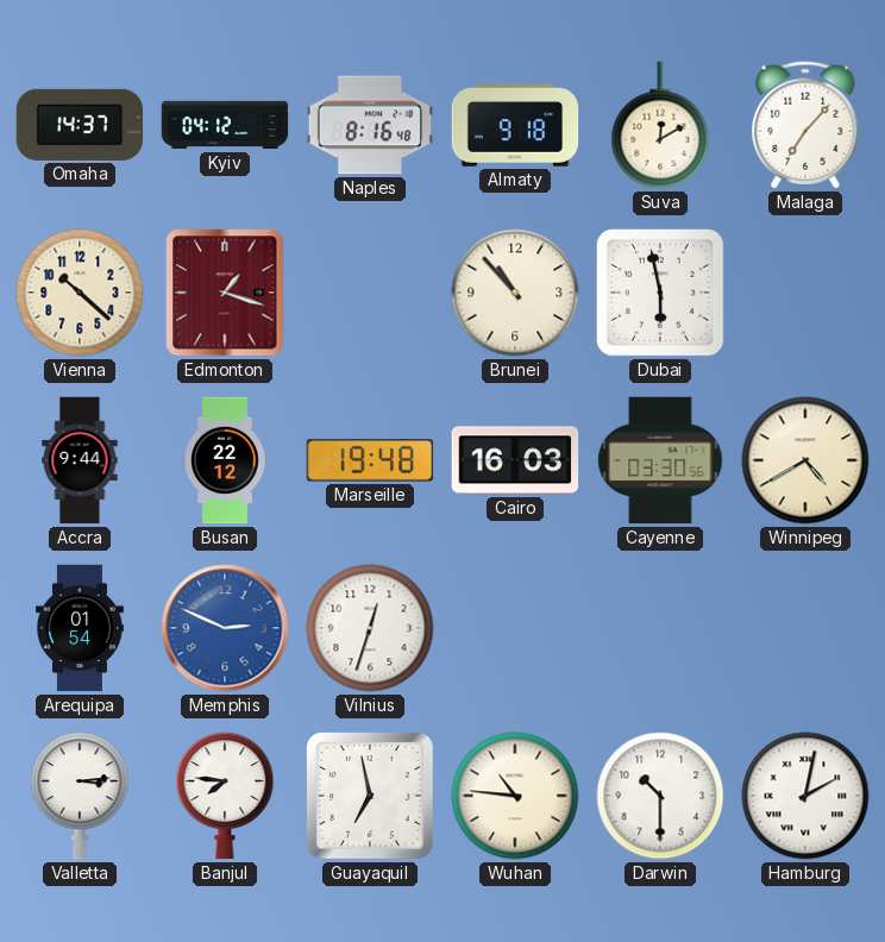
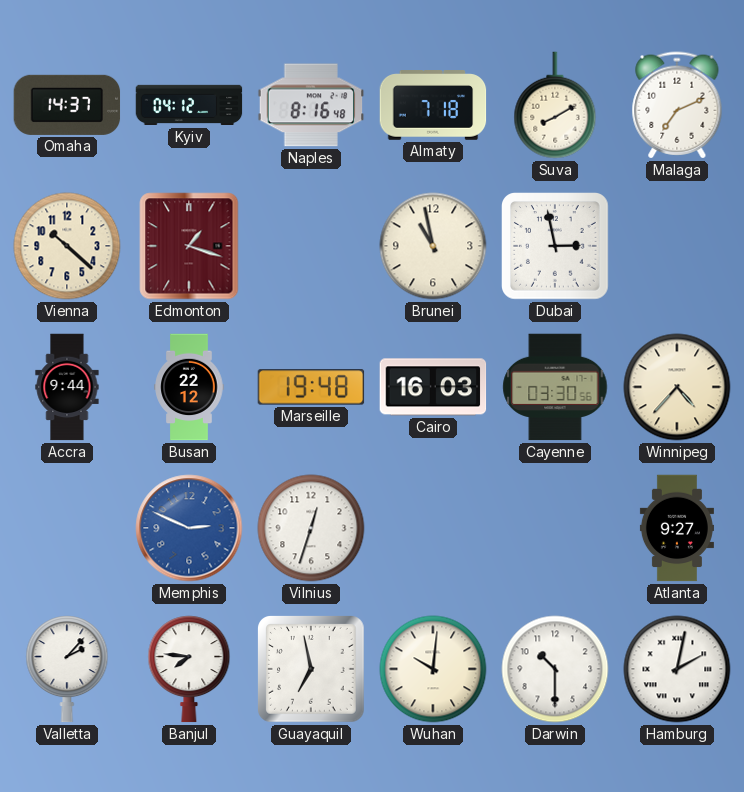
Almaty: 9:18 -> 7:18
Suva: 12:10 -> 8:10
Malaga: 7:07 -> 7:11
Brunei: 10:53 -> 10:58
Dubai: 5:58 -> 2:58
Winnipeg: 4:40 -> 4:37
Arequipa: 01:54 -> none
Atlanta: none -> 9:27
Valletta: 3:14 -> 2:07
Wuhan: 10:46 -> 10:01
